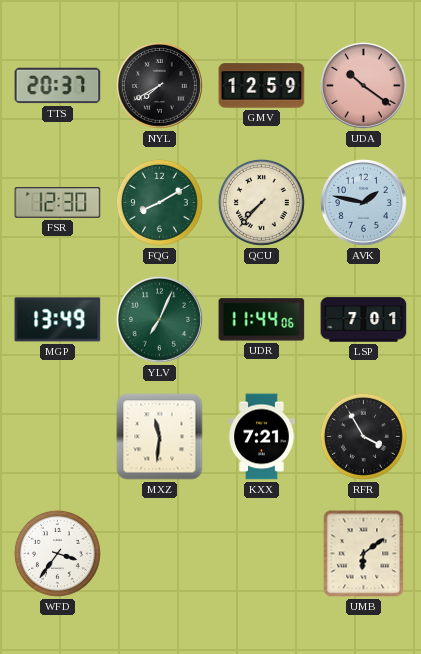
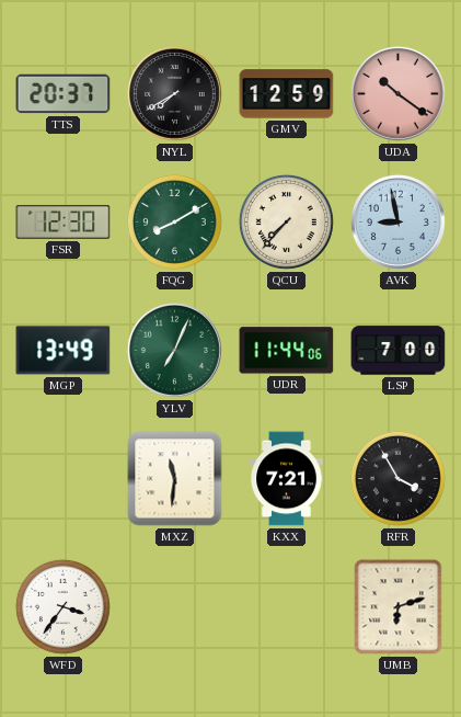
AVK: 1:47 -> 8:58
LSP: 7:01 -> 7:00
UMB: 6:09 -> 6:12
